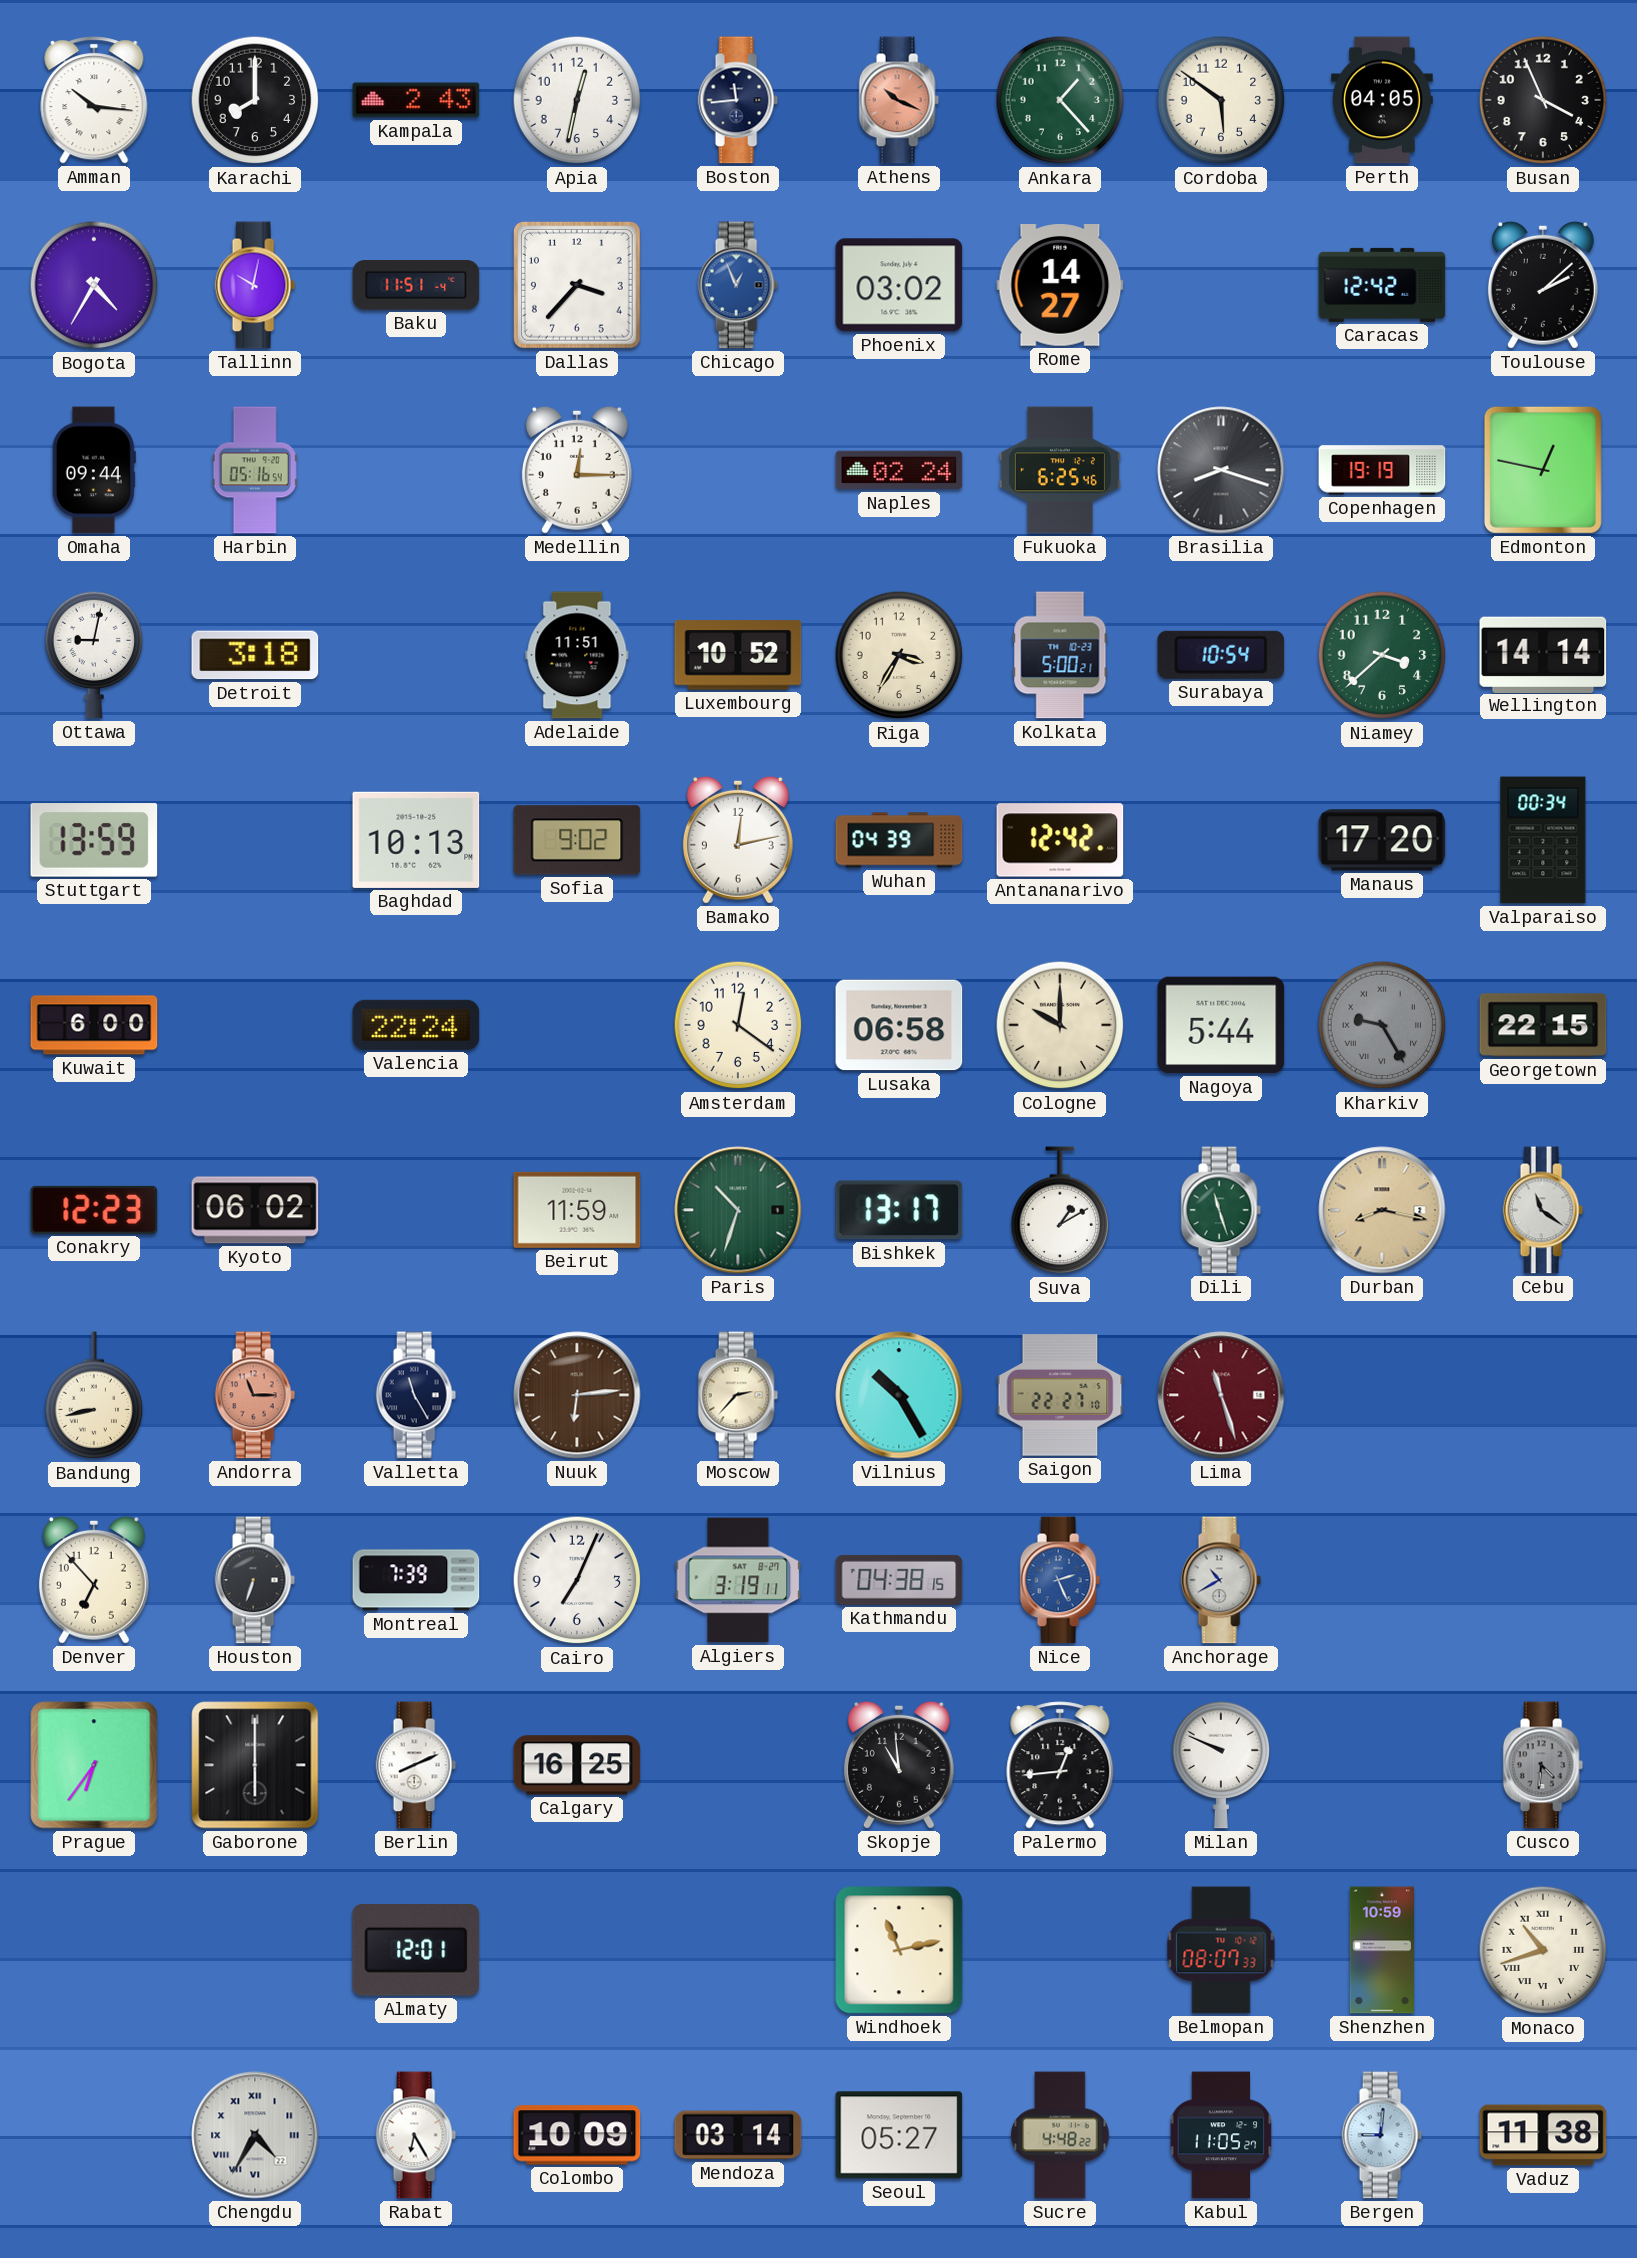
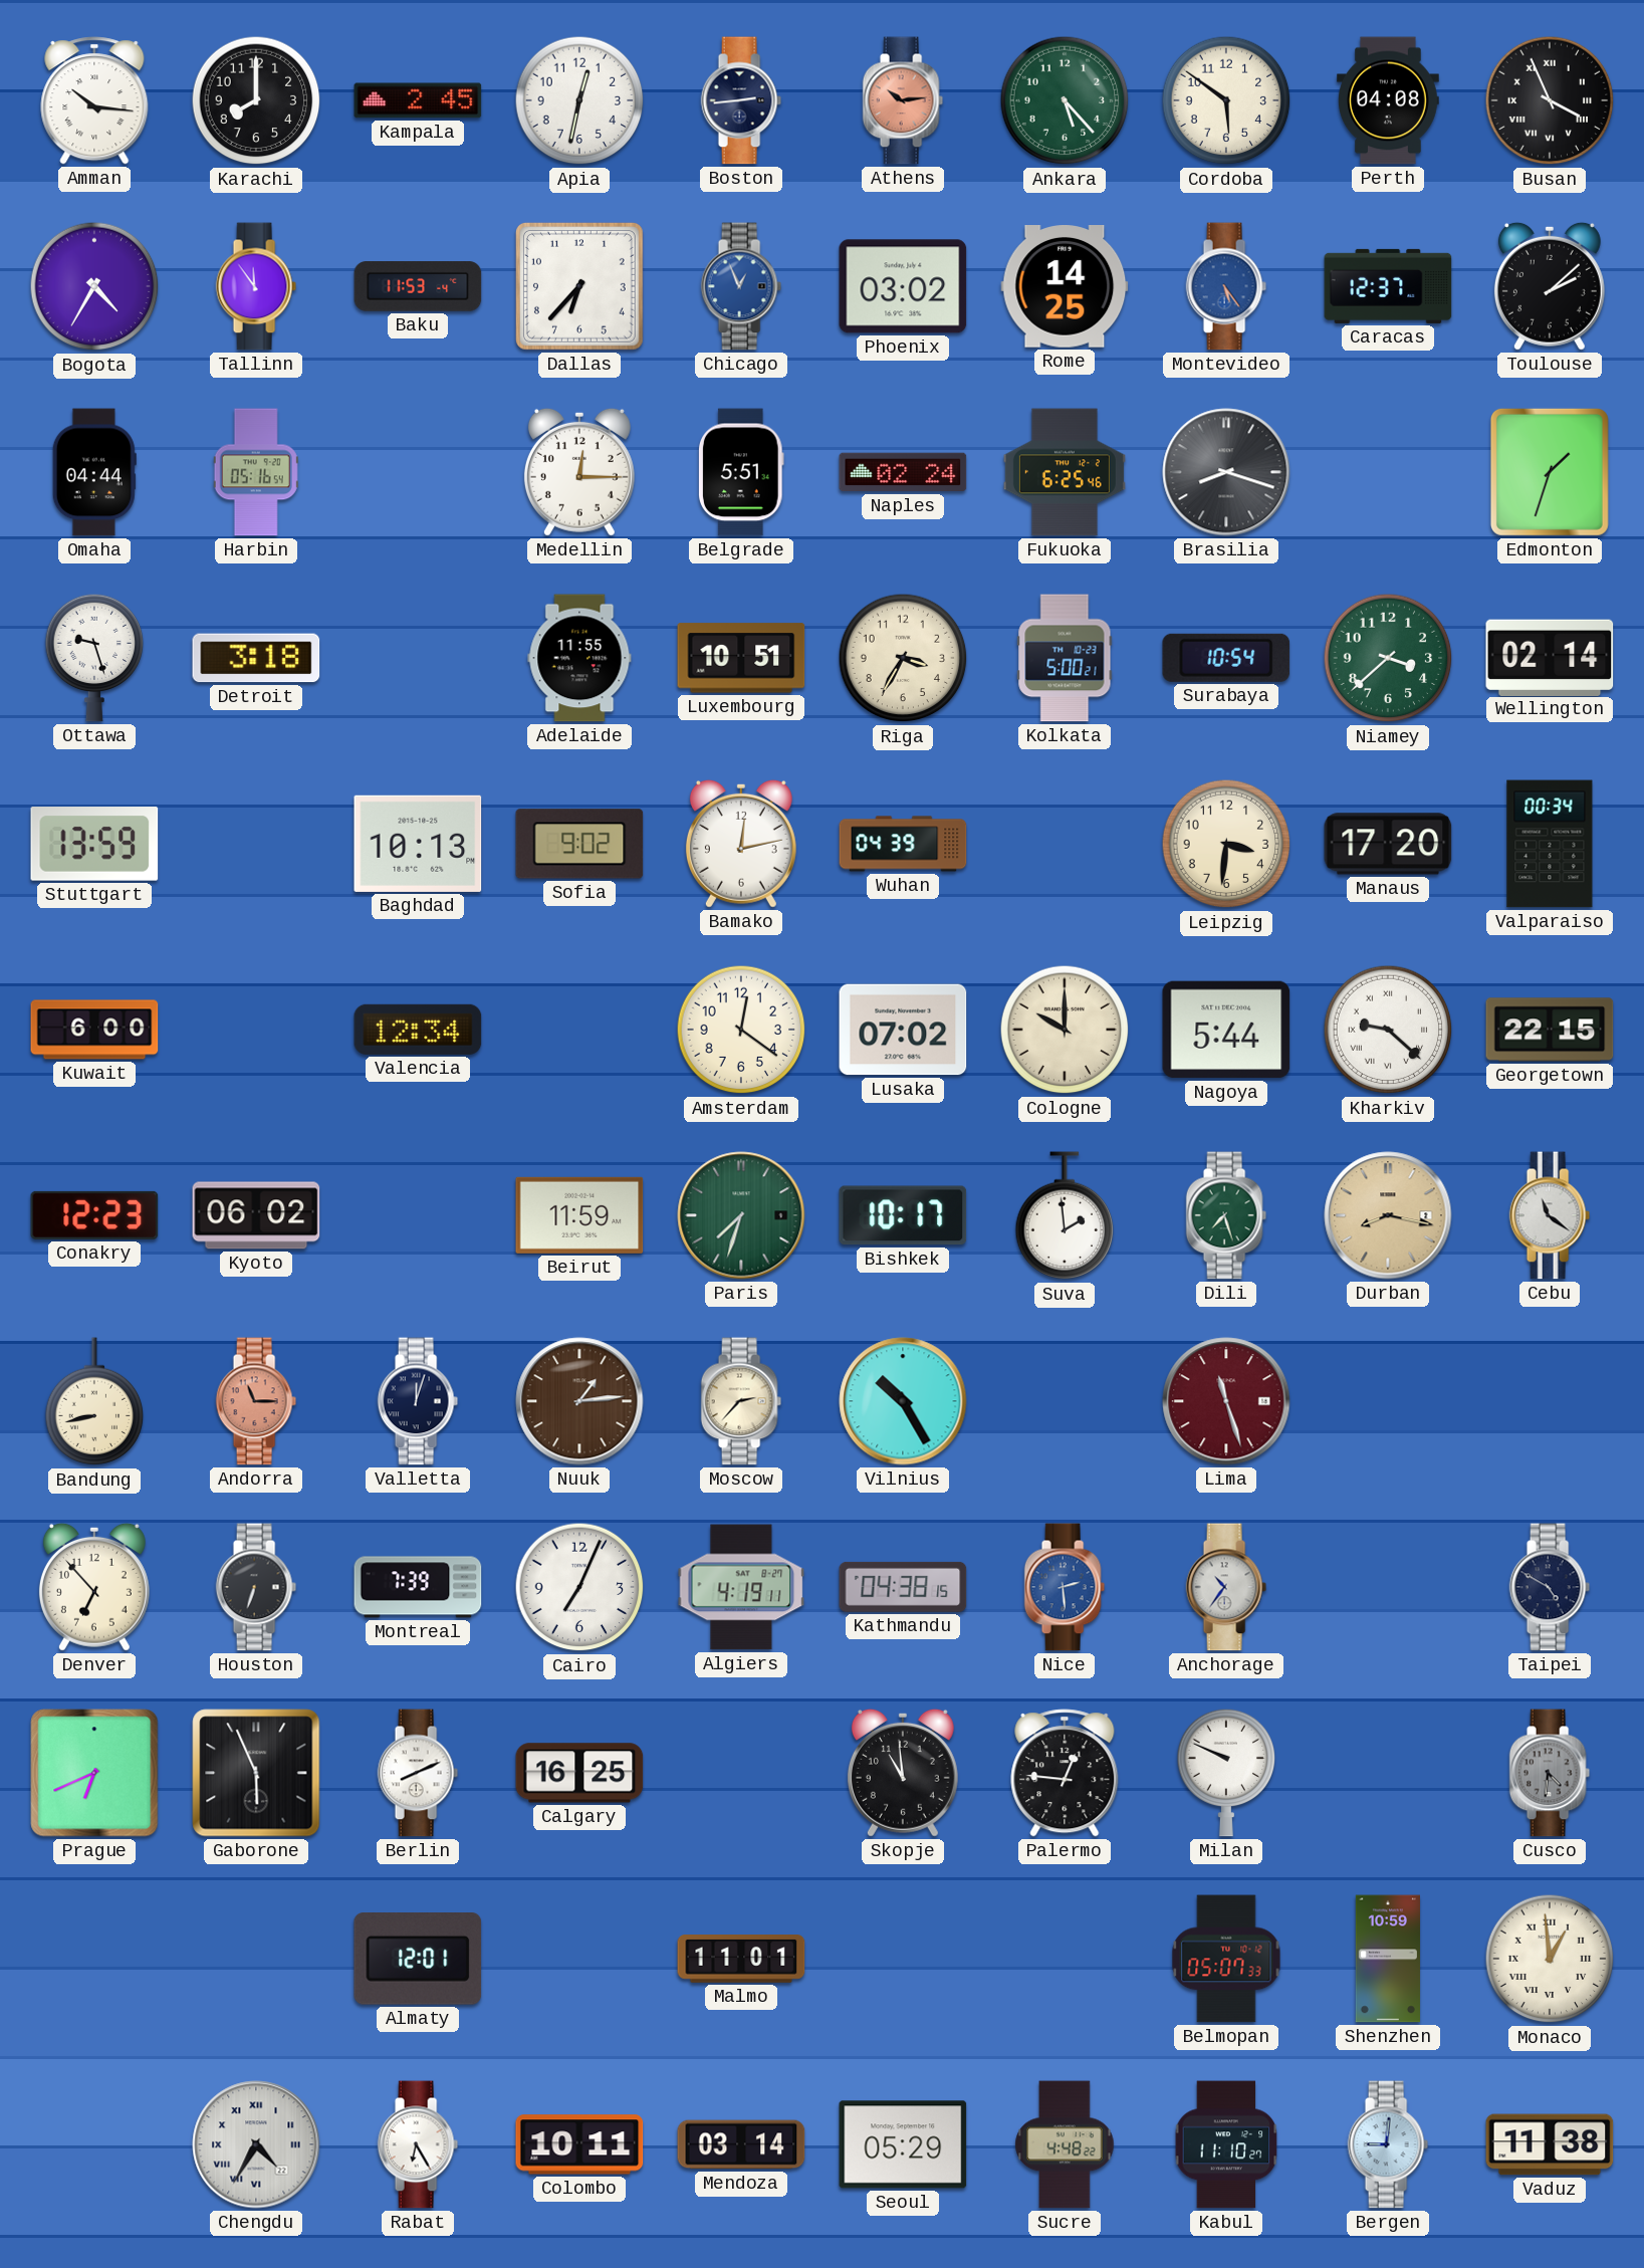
Kampala: 2:43 -> 2:45
Boston: 11:44 -> 2:44
Athens: 10:19 -> 10:14
Ankara: 1:23 -> 5:23
Perth: 04:05 -> 04:08
Busan numerals: Arabic -> Roman
Tallinn: 10:02 -> 11:54
Baku: 11:51 -> 11:53
Dallas: 3:37 -> 6:37
Rome: 14:27 -> 14:25
Montevideo: none -> 5:24
Caracas: 12:42 -> 12:37
Omaha: 09:44 -> 04:44
Belgrade: none -> 5:51
Copenhagen: 19:19 -> none
Edmonton: 12:47 -> 1:33
Ottawa: 9:02 -> 9:27
Adelaide: 11:51 -> 11:55
Luxembourg: 10:52 -> 10:51
Wellington: 14:14 -> 02:14
Antananarivo: 12:42 -> none
Leipzig: none -> 3:31
Valencia: 22:24 -> 12:34
Lusaka: 06:58 -> 07:02
Kharkiv: 9:25 -> 9:22
Kharkiv dial: grey -> white
Paris: 10:33 -> 7:33
Bishkek: 13:17 -> 10:17
Suva: 1:10 -> 1:59
Dili: 11:27 -> 7:27
Valletta: 11:25 -> 12:03
Nuuk: 6:14 -> 1:14
Saigon: 22:27 -> none
Algiers: 3:19 -> 4:19
Nice: 2:26 -> 2:29
Anchorage: 10:40 -> 10:36
Taipei: none -> 4:50
Prague: 6:36 -> 6:41
Gaborone: 6:00 -> 5:56
Palermo: 12:44 -> 12:46
Malmo: none -> 11:01
Windhoek: 11:13 -> none
Belmopan: 08:07 -> 05:07
Monaco: 10:42 -> 12:59
Colombo: 10:09 -> 10:11
Seoul: 05:27 -> 05:29
Kabul: 11:05 -> 11:10
